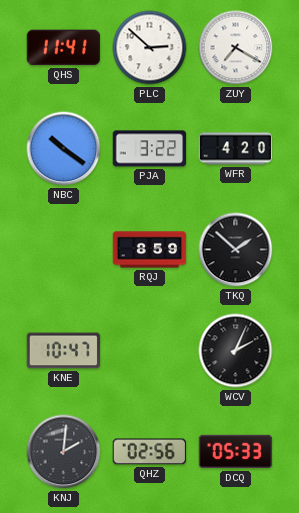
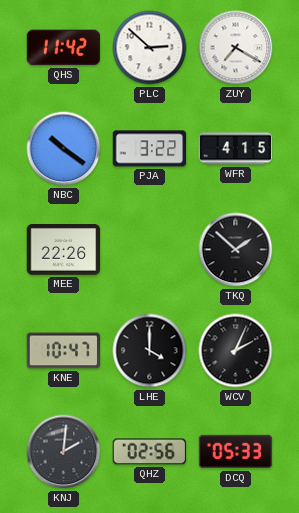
QHS: 11:41 -> 11:42
WFR: 4:20 -> 4:15
MEE: none -> 22:26
RQJ: 8:59 -> none
LHE: none -> 4:00
